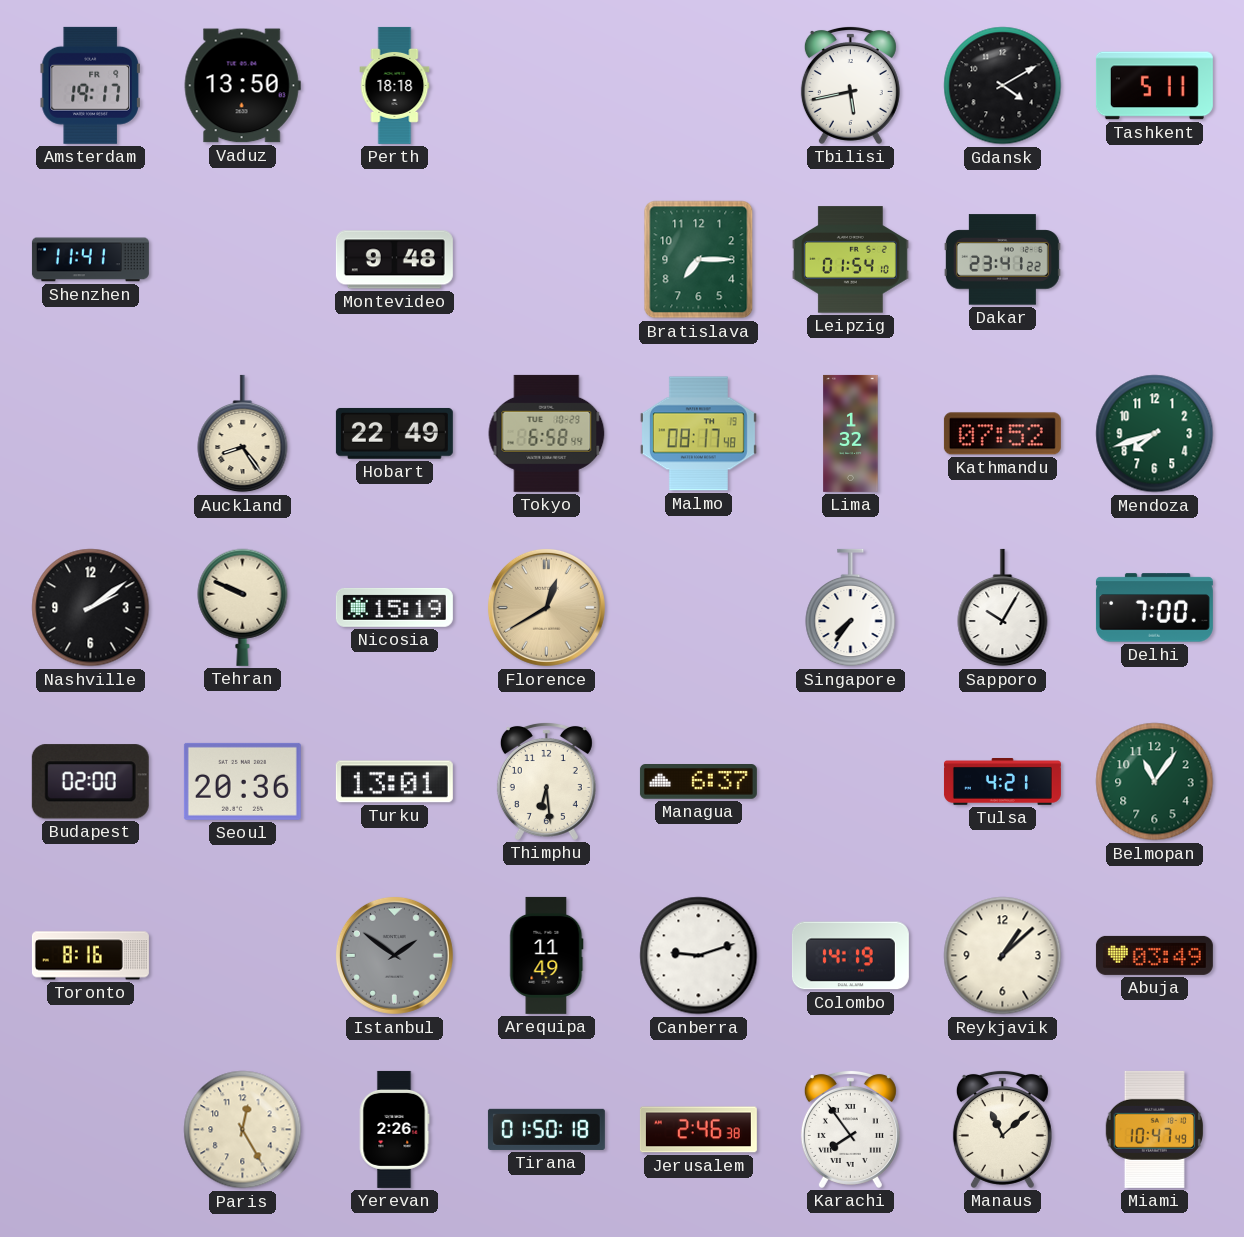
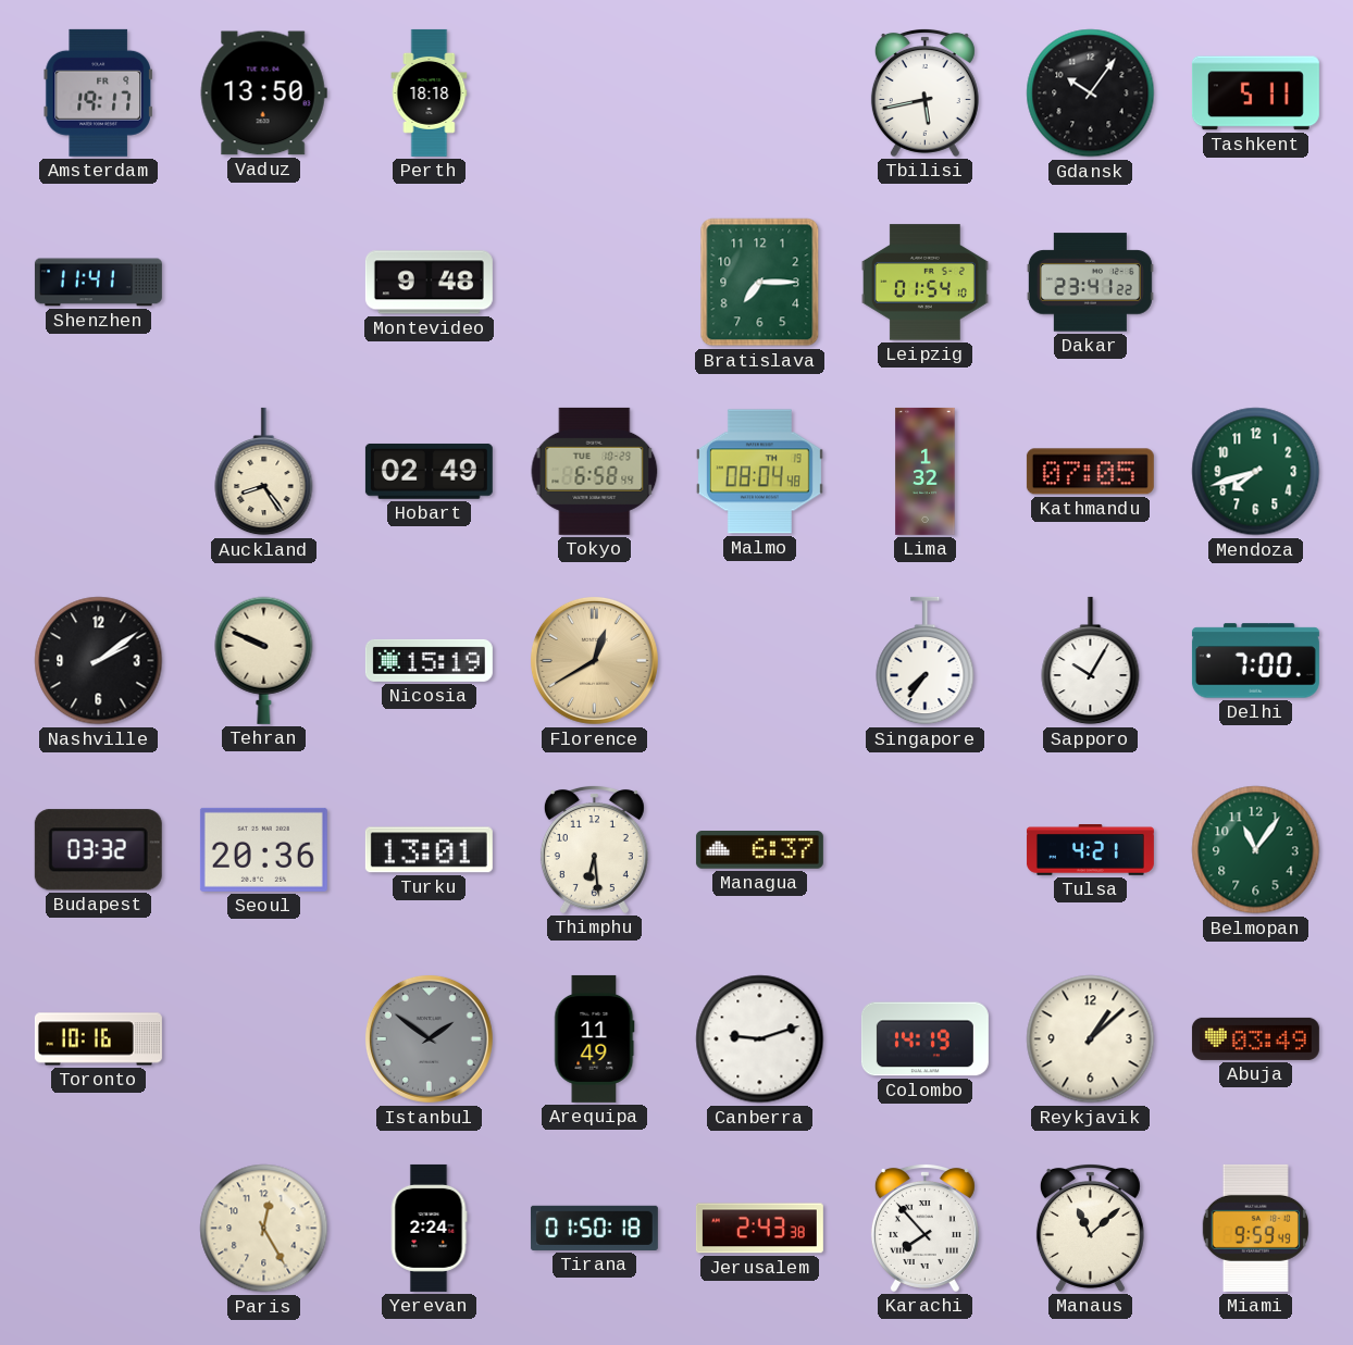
Gdansk: 4:10 -> 10:06
Hobart: 22:49 -> 02:49
Malmo: 08:17 -> 08:04
Kathmandu: 07:52 -> 07:05
Budapest: 02:00 -> 03:32
Toronto: 8:16 -> 10:16
Yerevan: 2:26 -> 2:24
Jerusalem: 2:46 -> 2:43
Karachi: 7:54 -> 7:53
Miami: 10:47 -> 9:59
